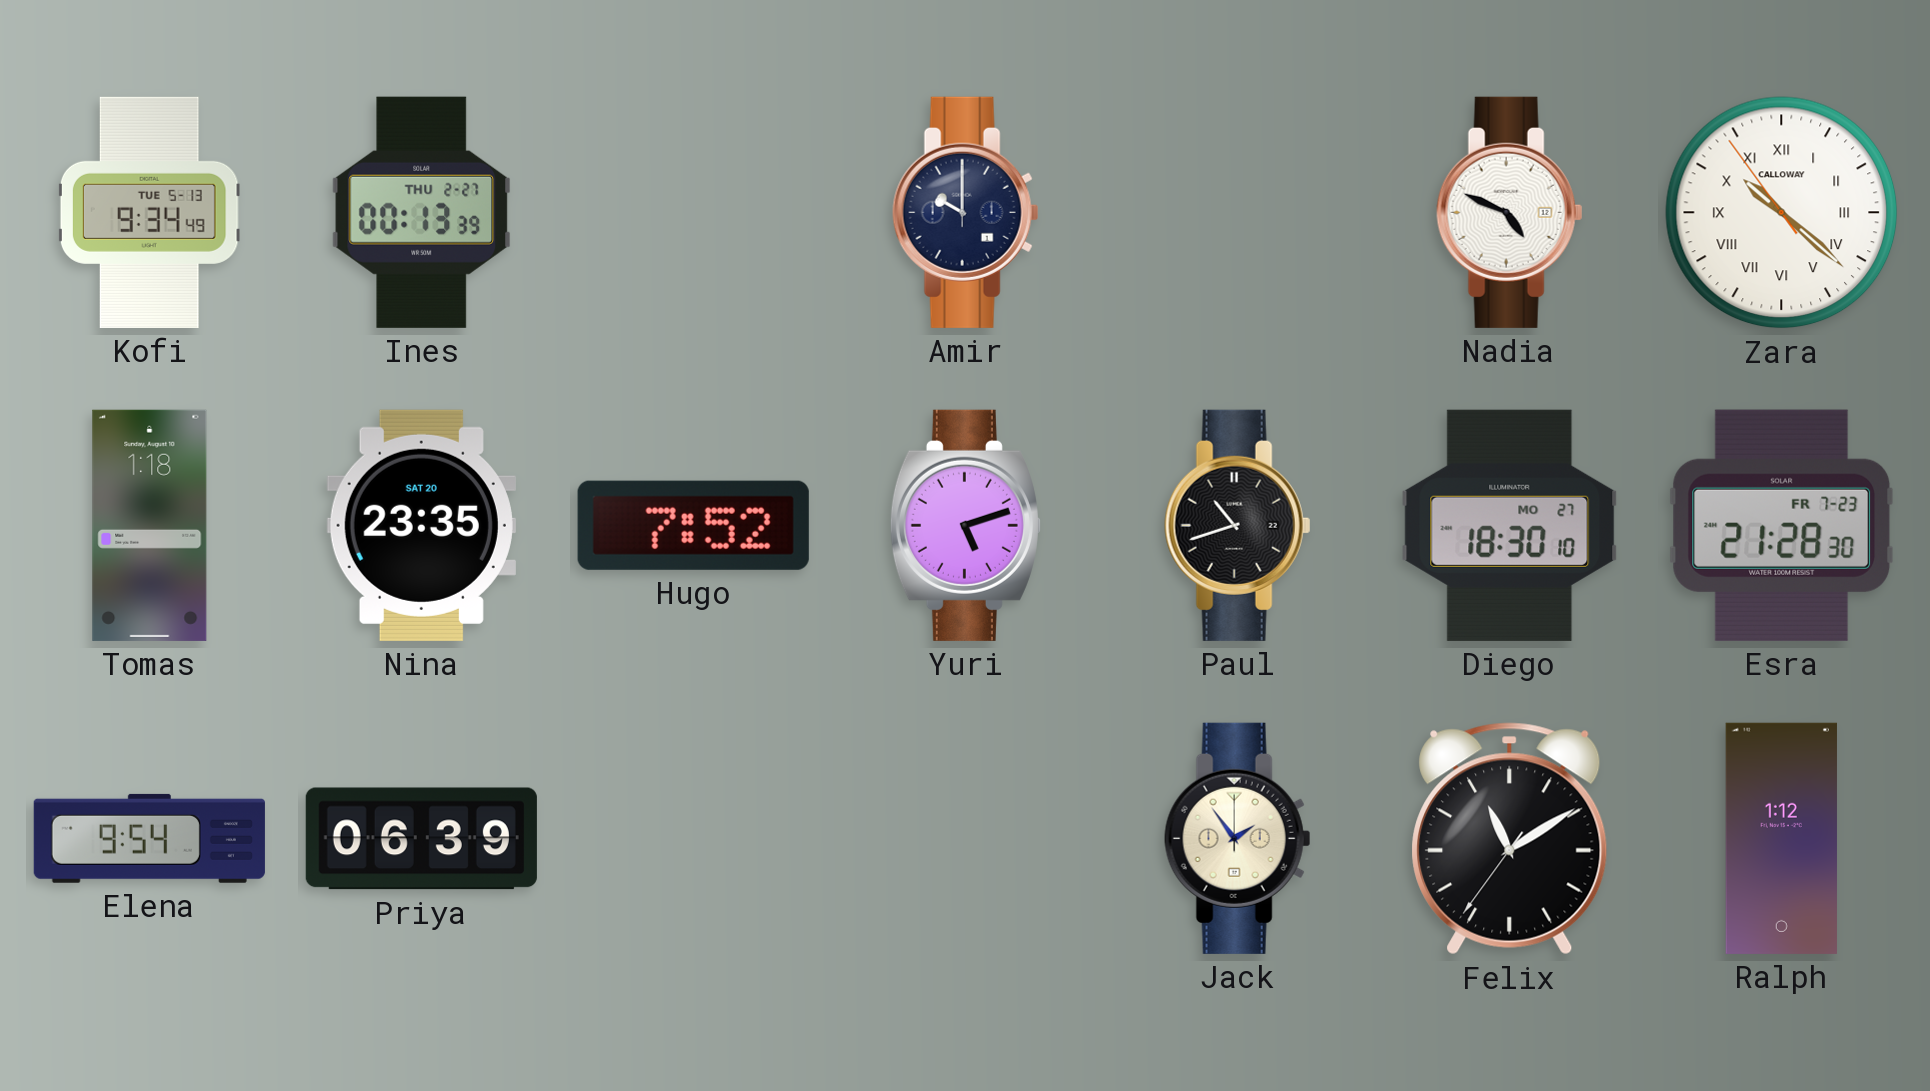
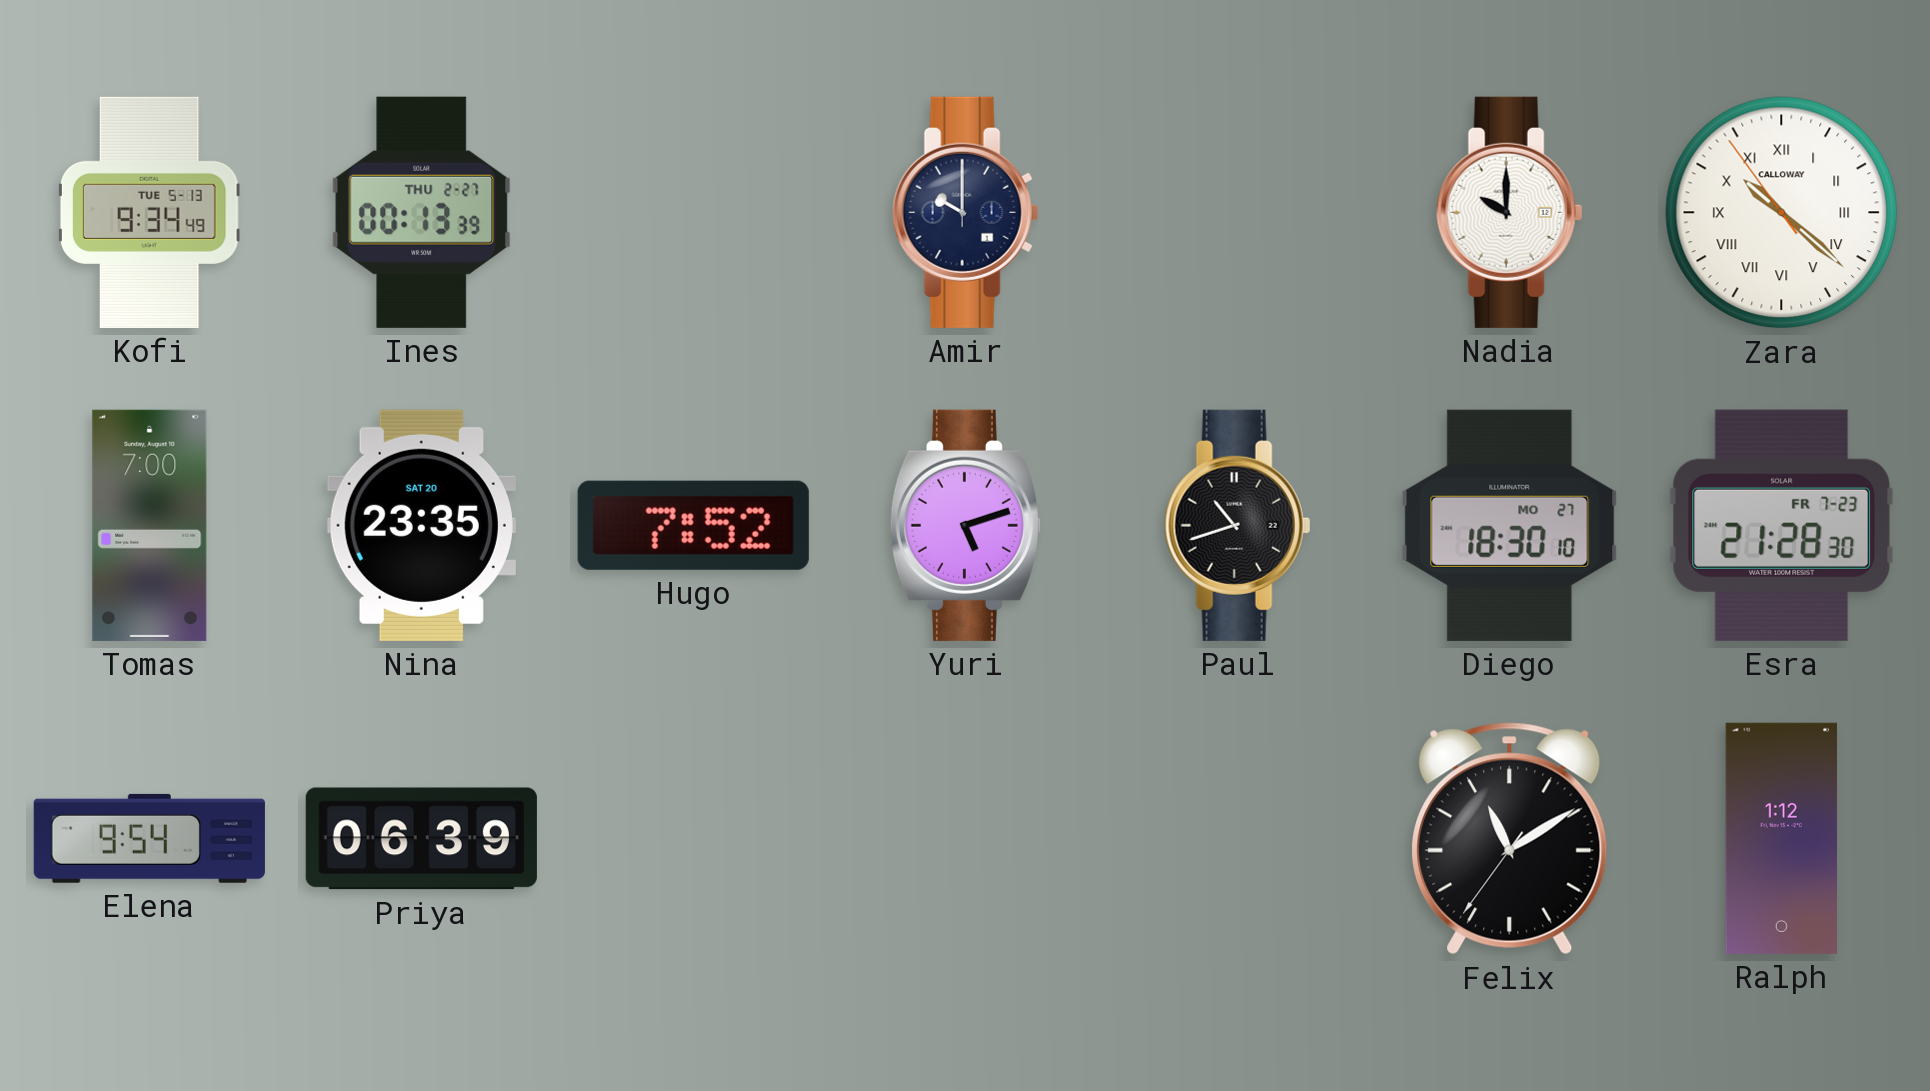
Nadia: 4:49 -> 10:00
Tomas: 1:18 -> 7:00
Jack: 1:54 -> none
